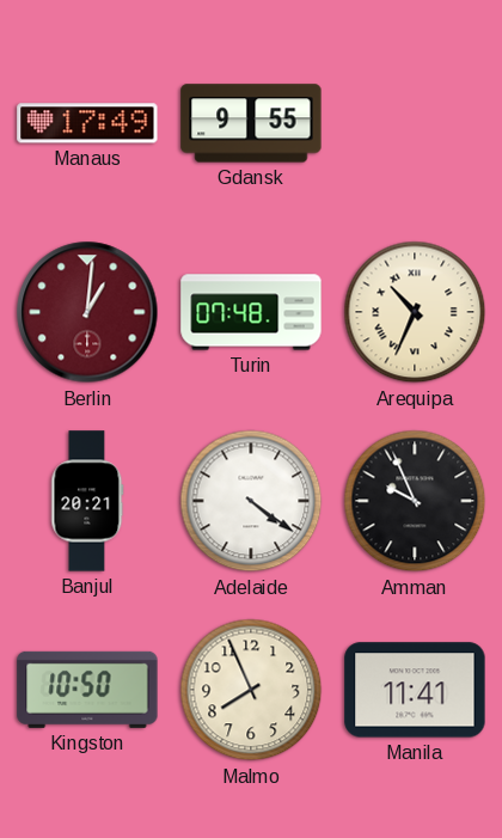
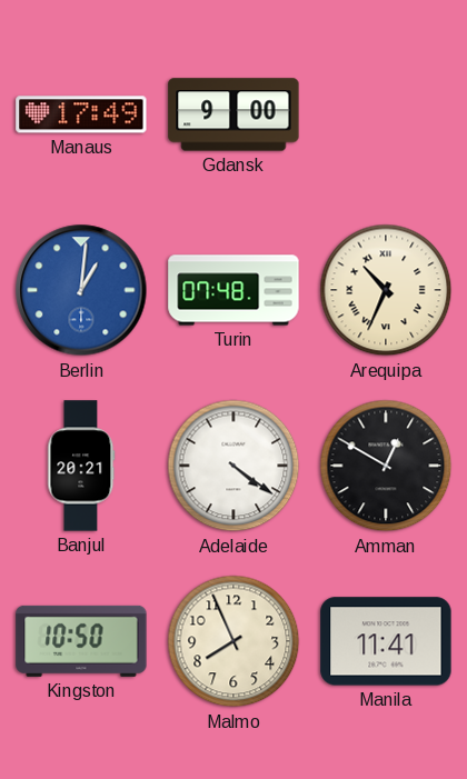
Gdansk: 9:55 -> 9:00
Berlin dial: burgundy -> blue
Amman: 9:56 -> 12:50
